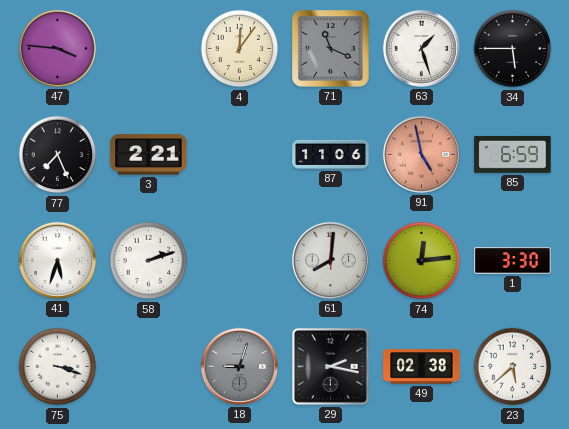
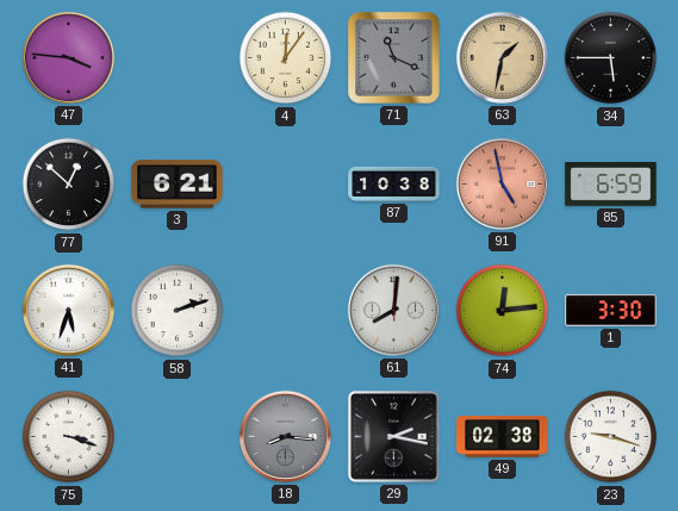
63: 1:27 -> 1:32
63 dial: white -> champagne
77: 7:26 -> 12:52
3: 2:21 -> 6:21
87: 11:06 -> 10:38
18: 9:03 -> 8:16
23: 5:38 -> 9:18
